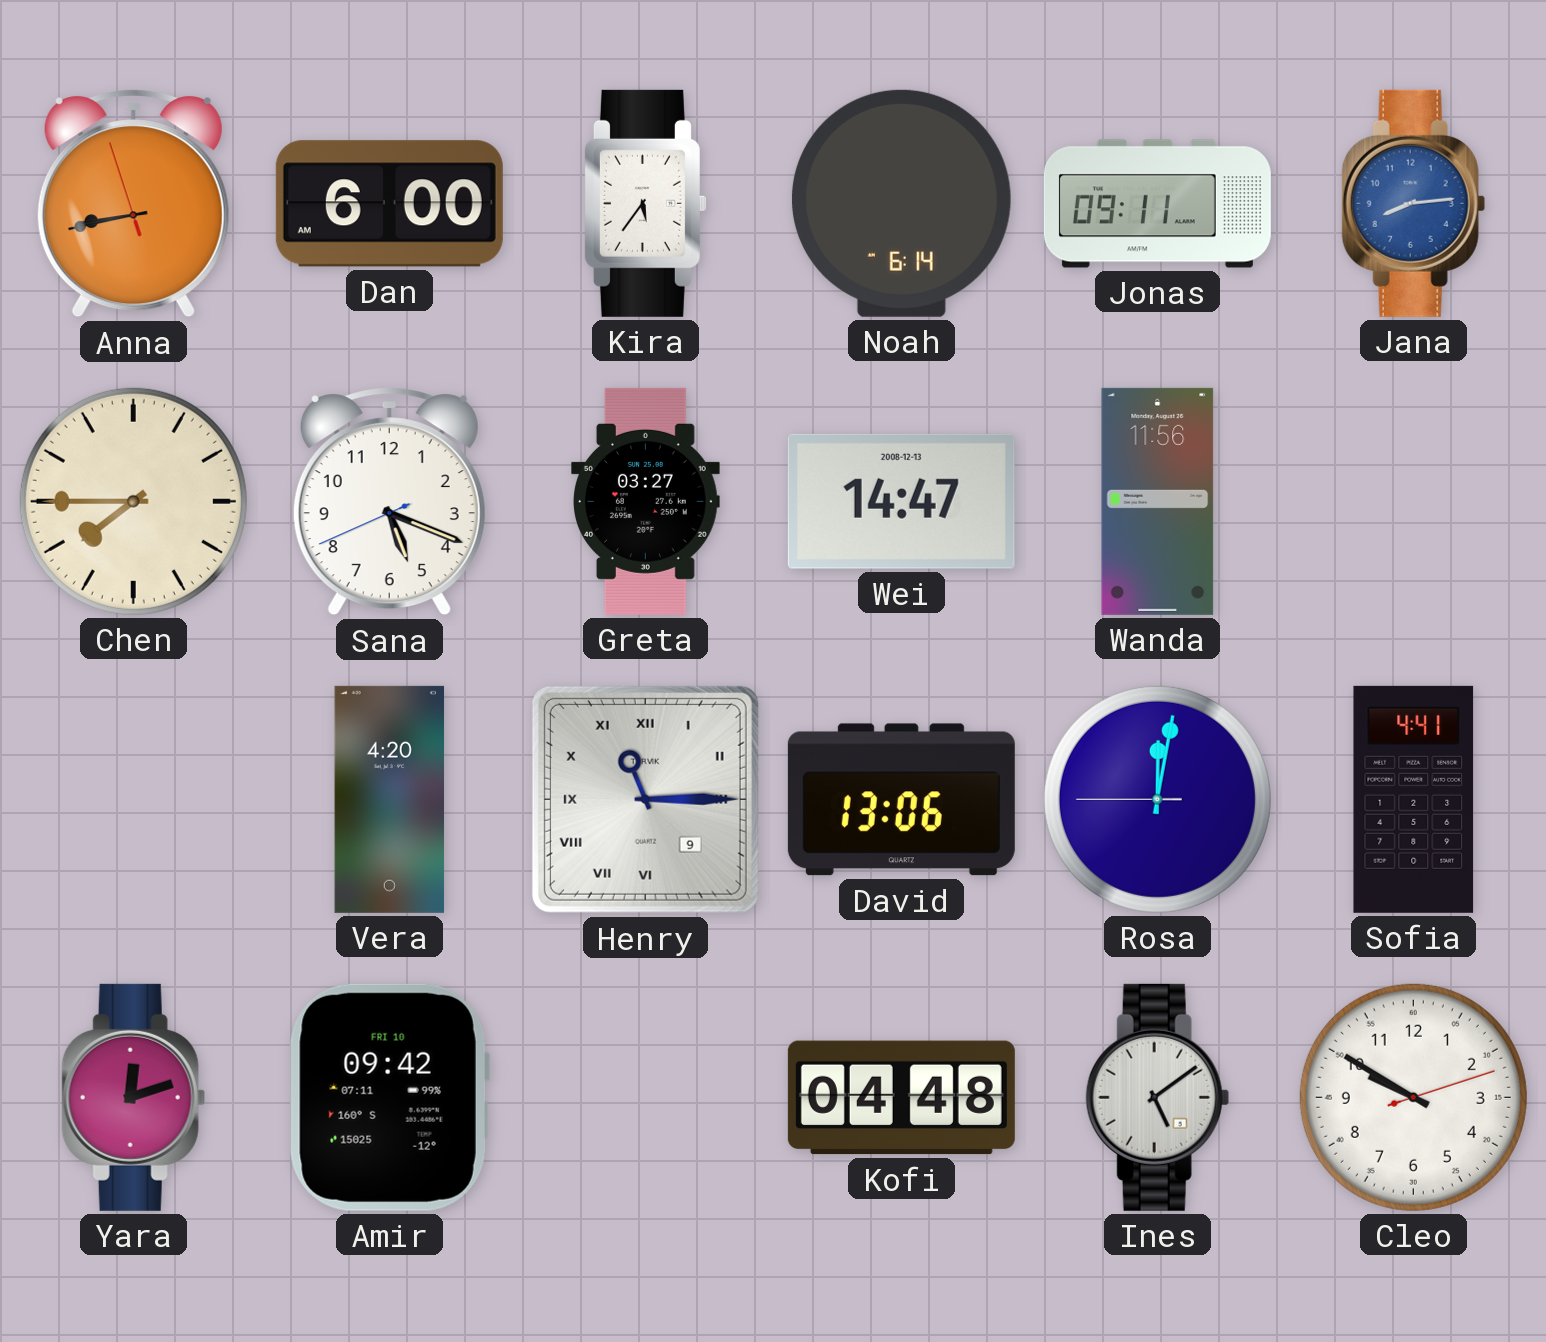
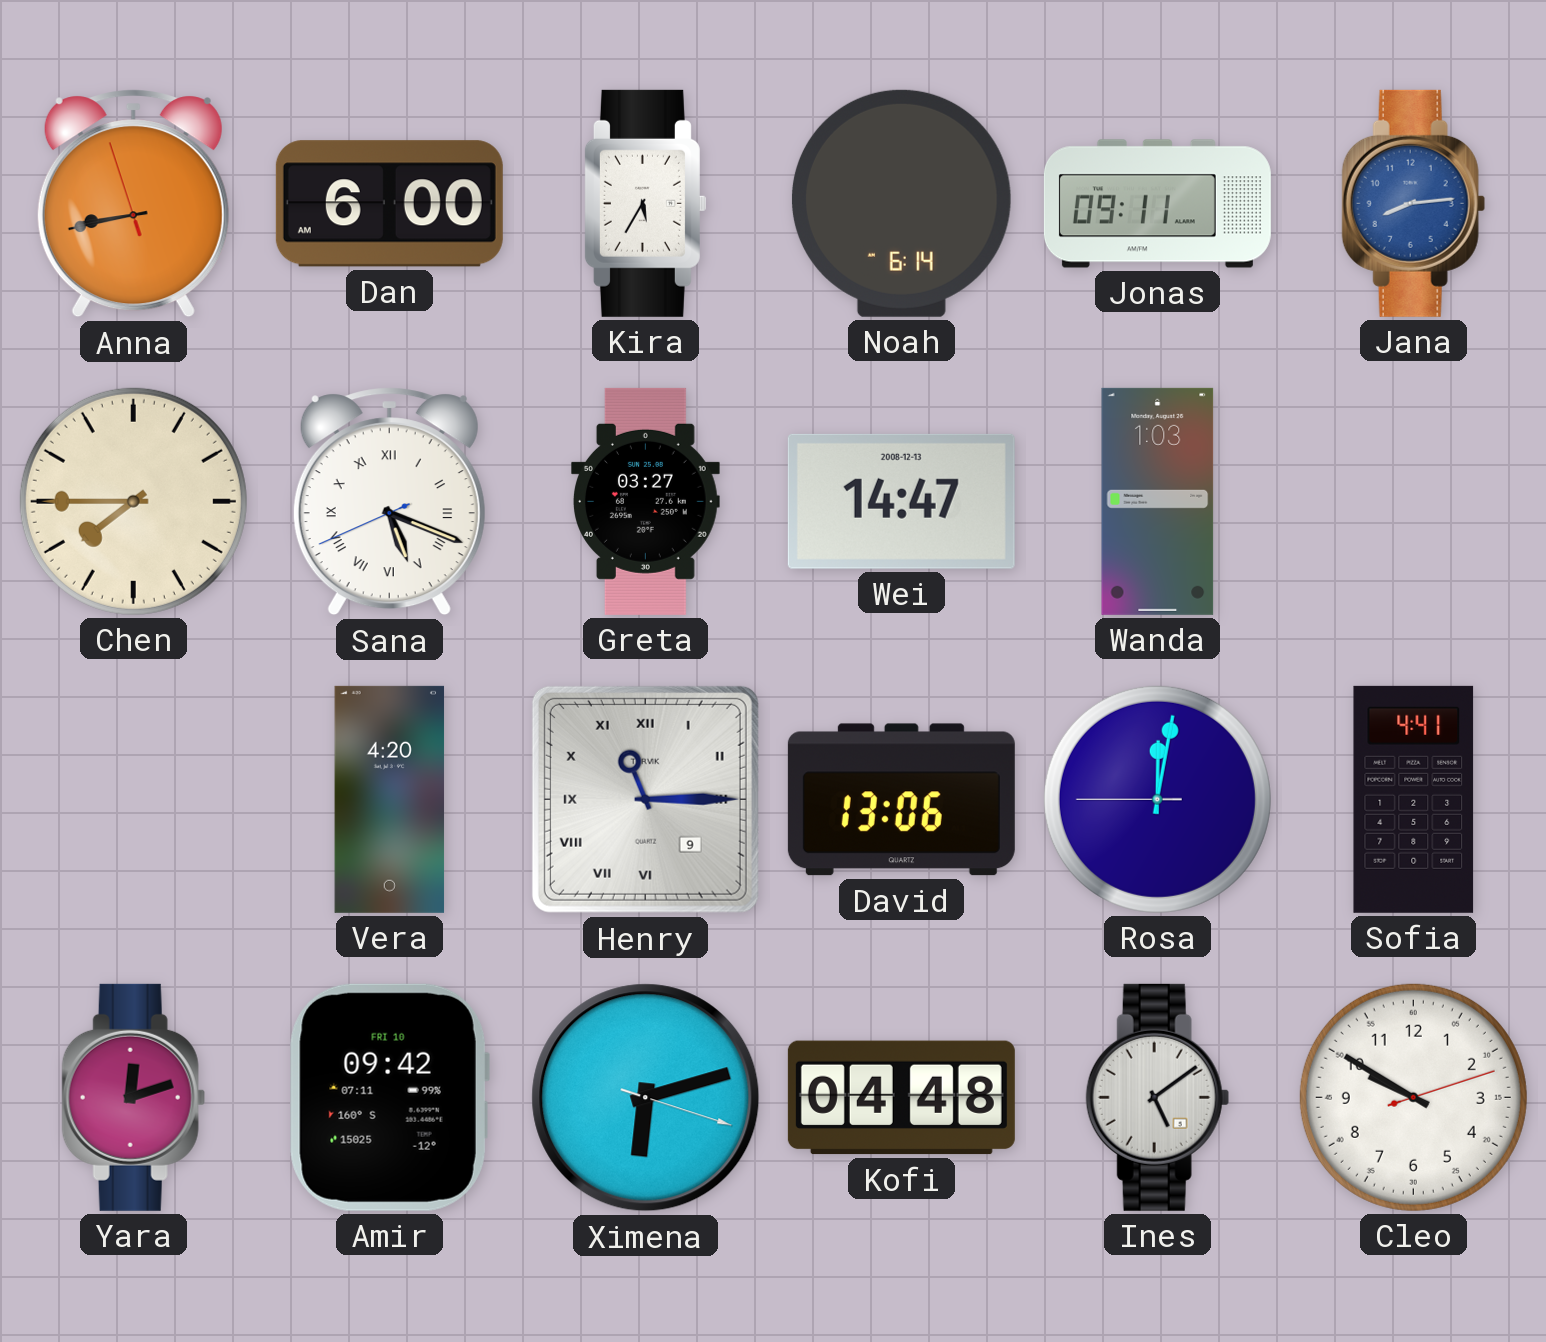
Kira: 5:36 -> 5:35
Sana numerals: Arabic -> Roman
Wanda: 11:56 -> 1:03
Ximena: none -> 6:12
